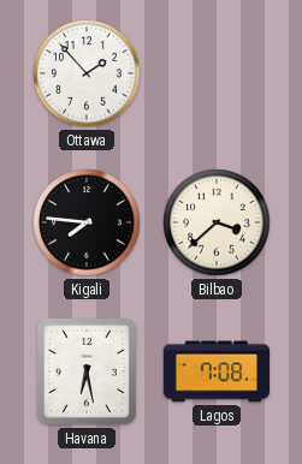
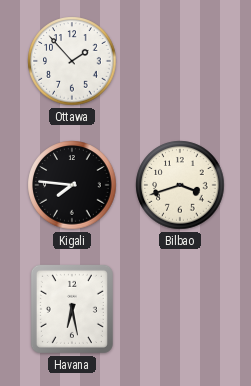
Bilbao: 3:38 -> 3:42
Lagos: 7:08 -> none
